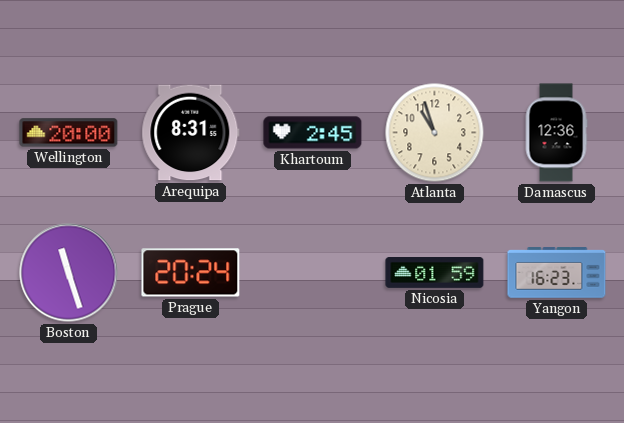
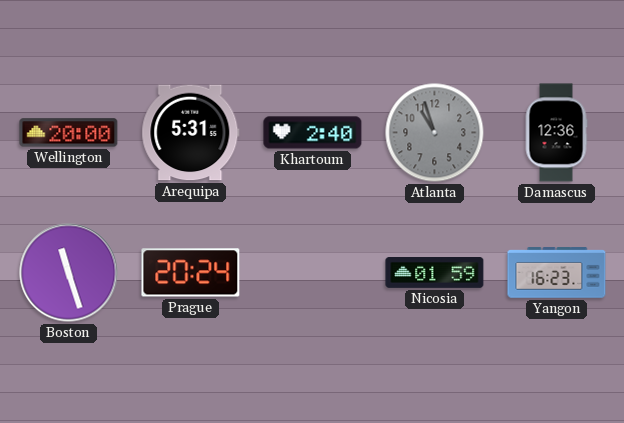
Arequipa: 8:31 -> 5:31
Khartoum: 2:45 -> 2:40
Atlanta dial: cream -> grey
